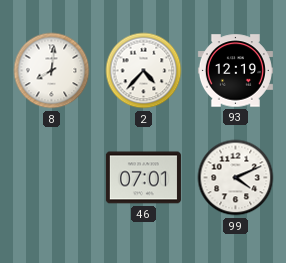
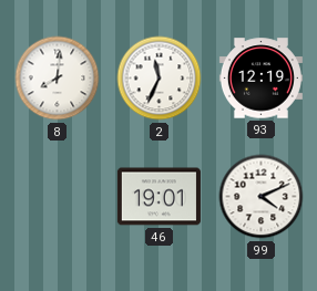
2: 4:37 -> 11:34
46: 07:01 -> 19:01
